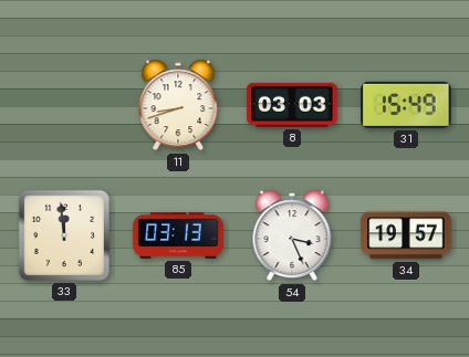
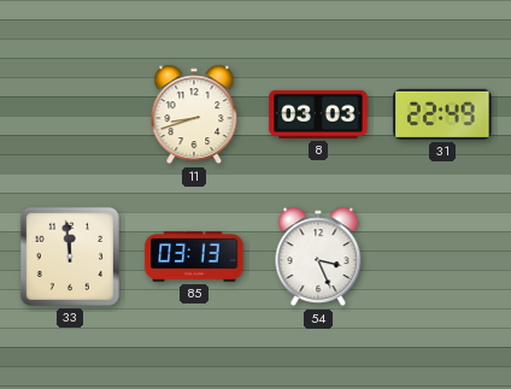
31: 15:49 -> 22:49
34: 19:57 -> none
